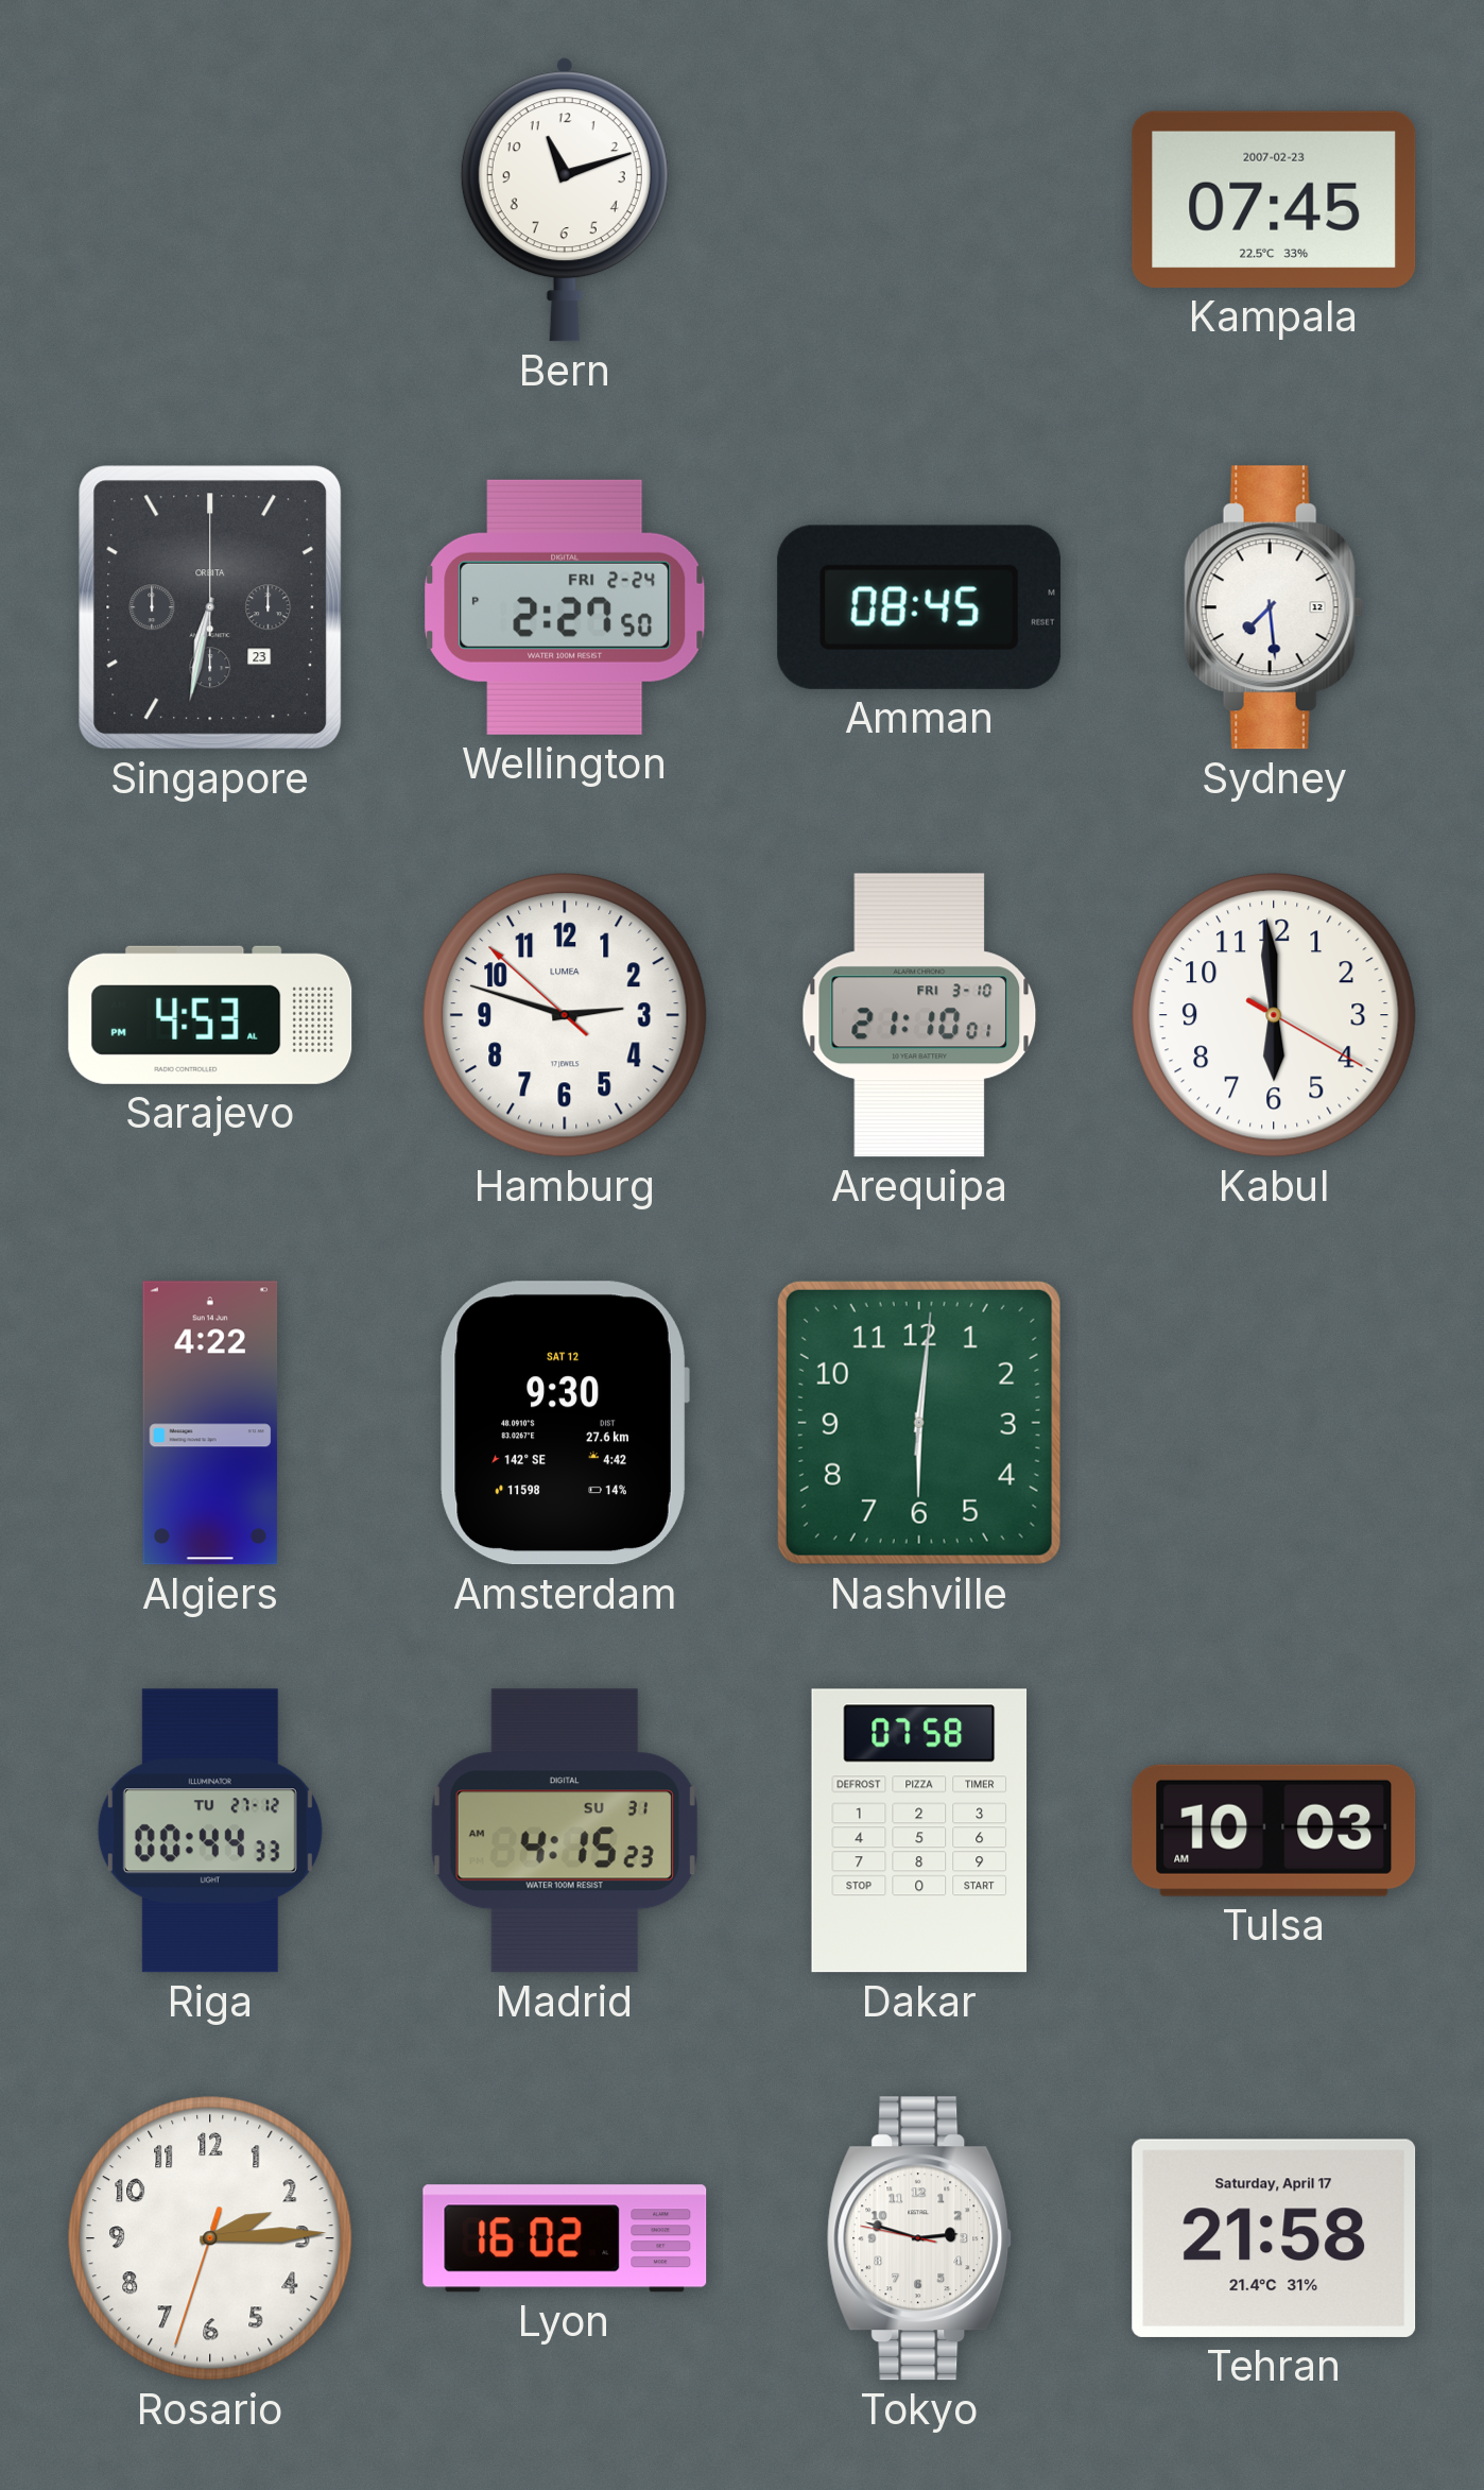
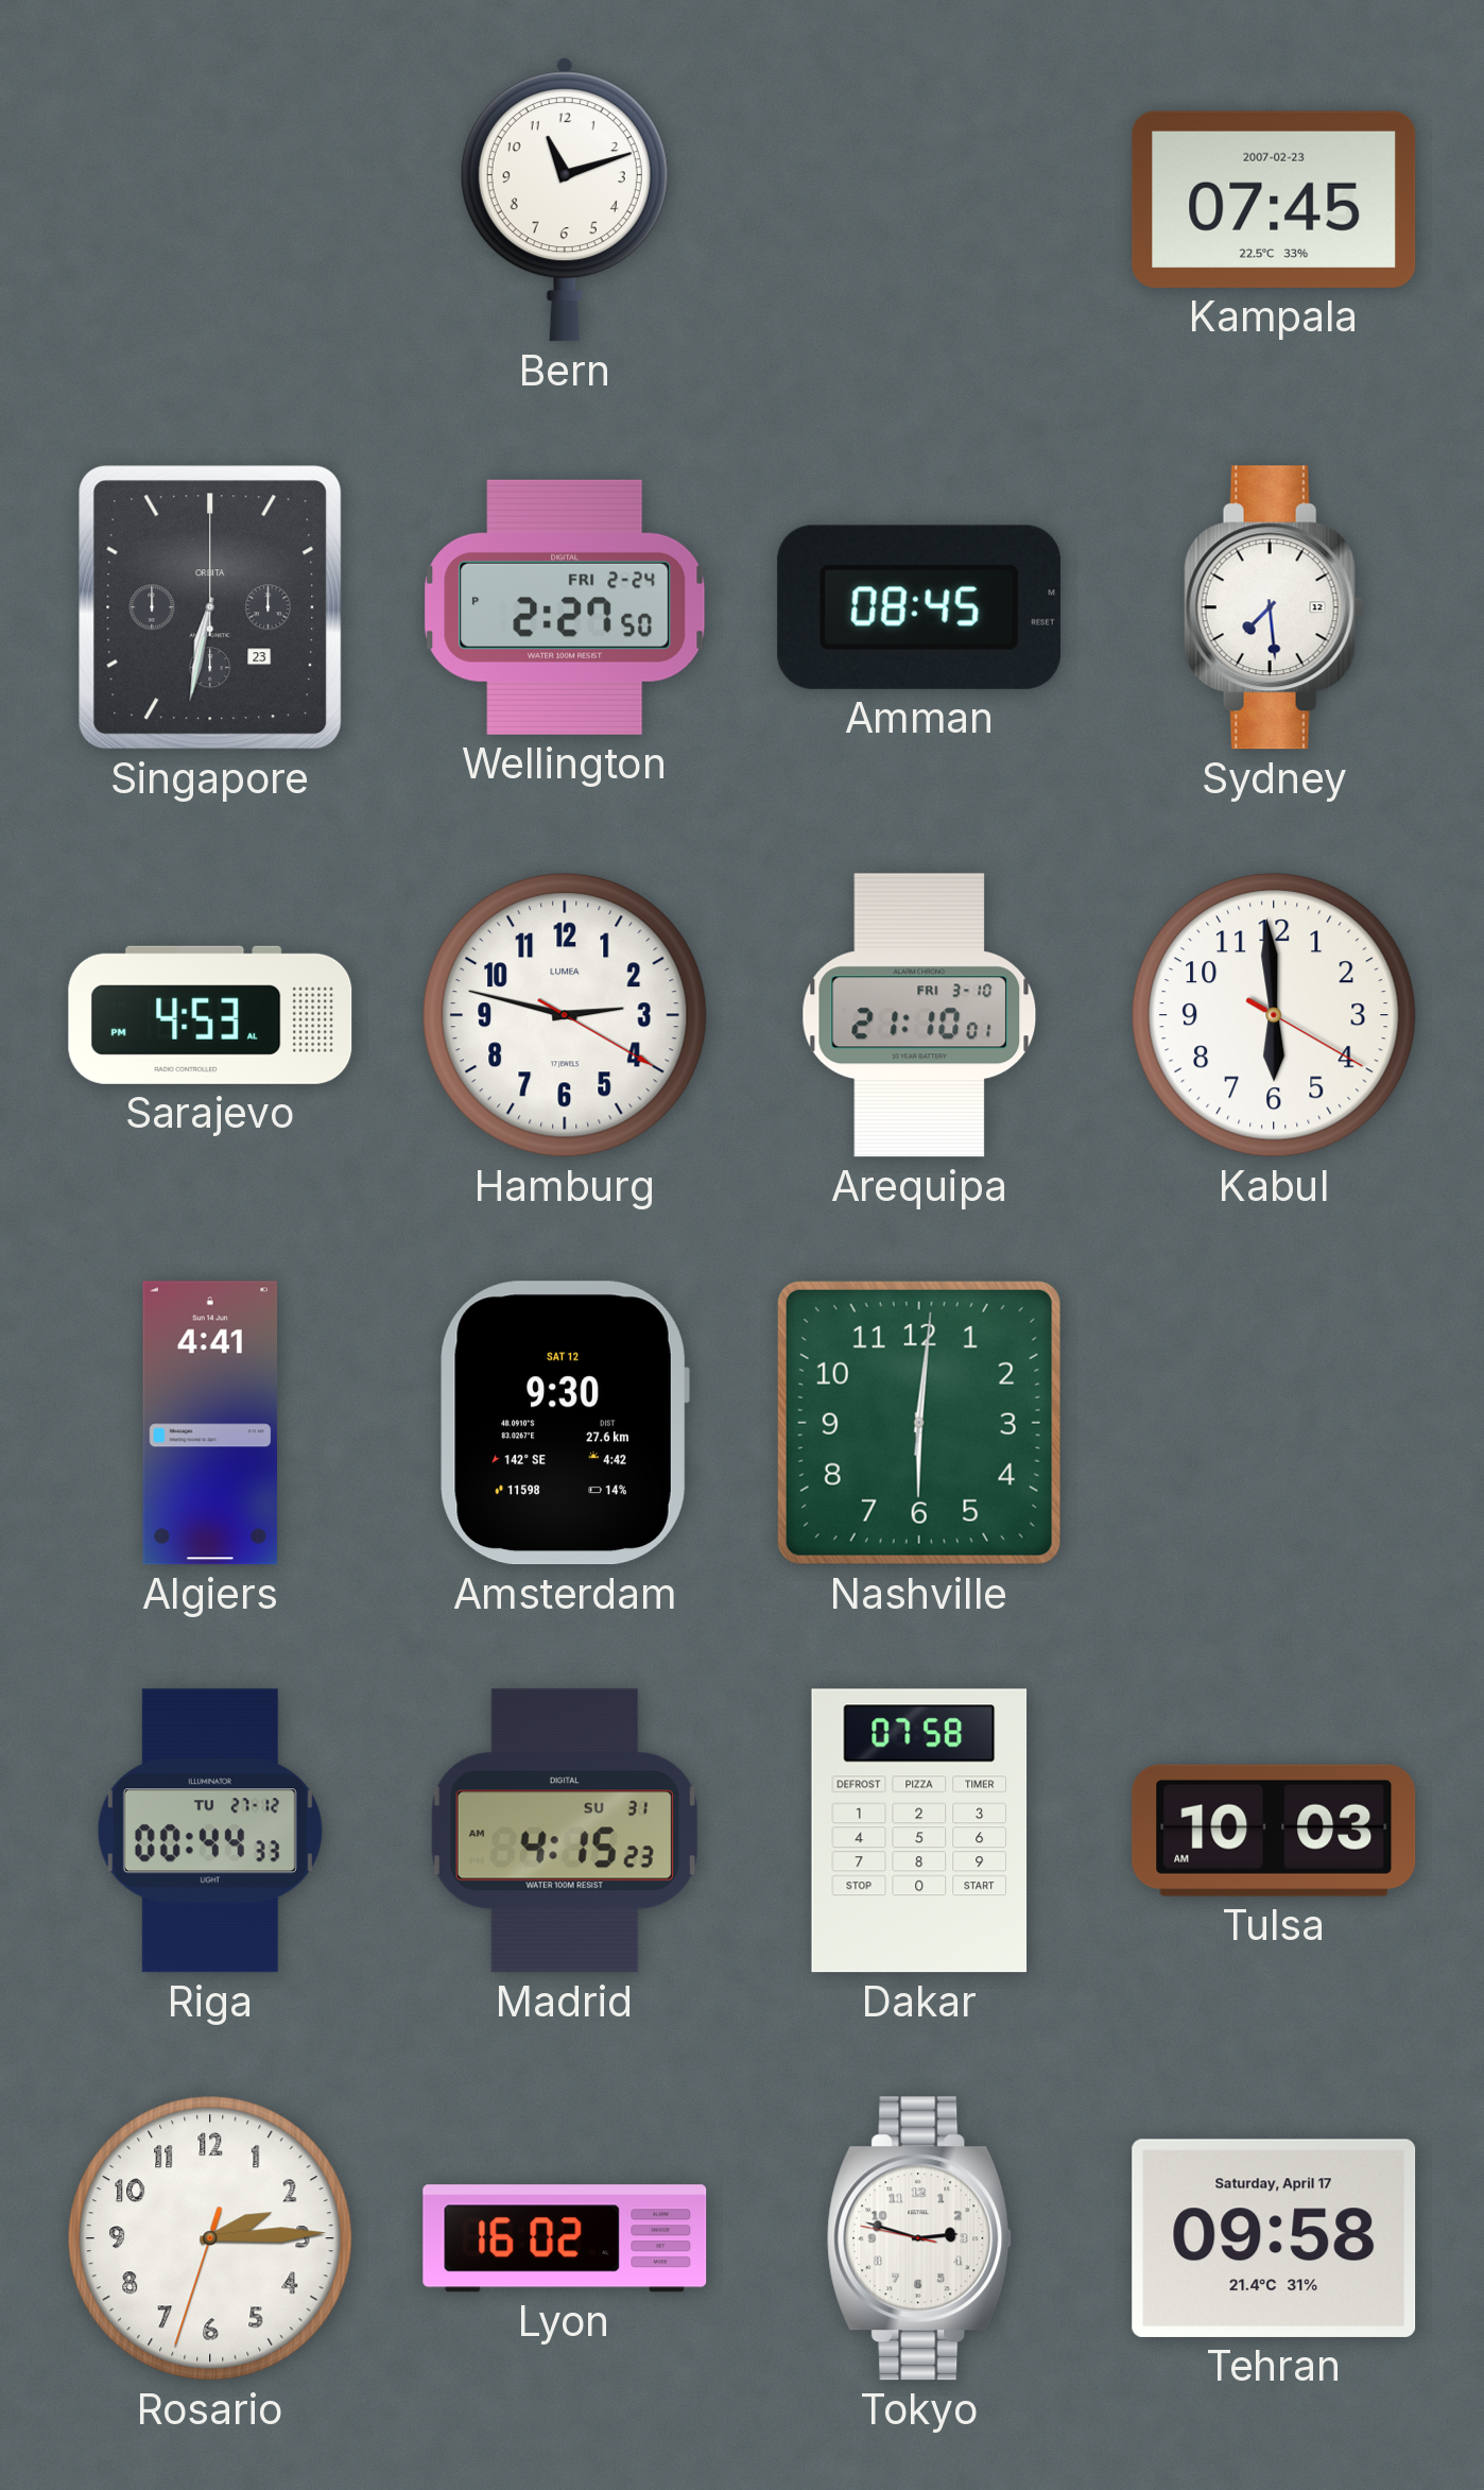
Hamburg: 2:47:52 -> 2:47:20
Algiers: 4:22 -> 4:41
Tehran: 21:58 -> 09:58
